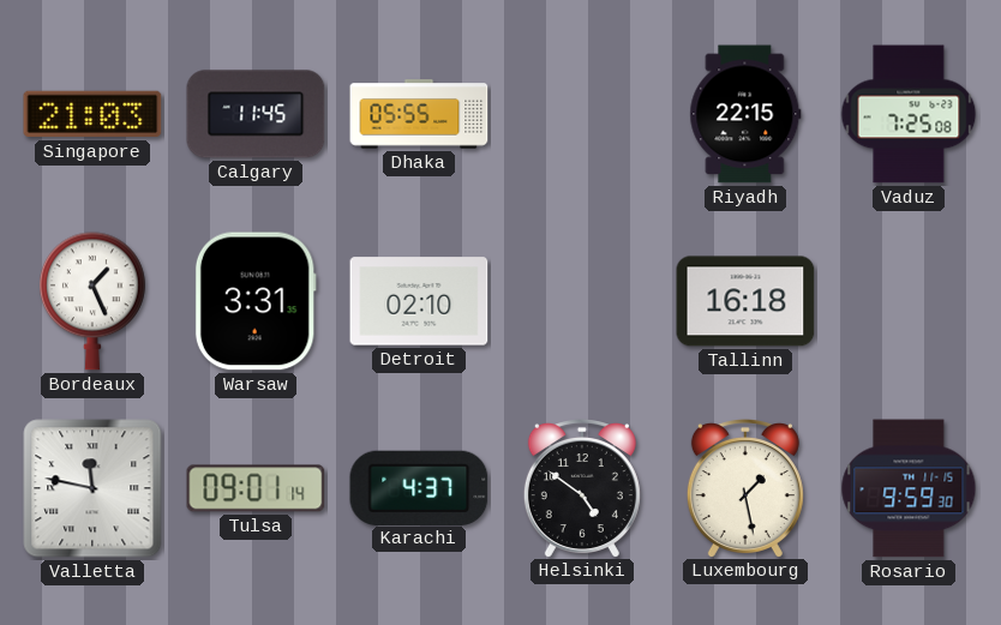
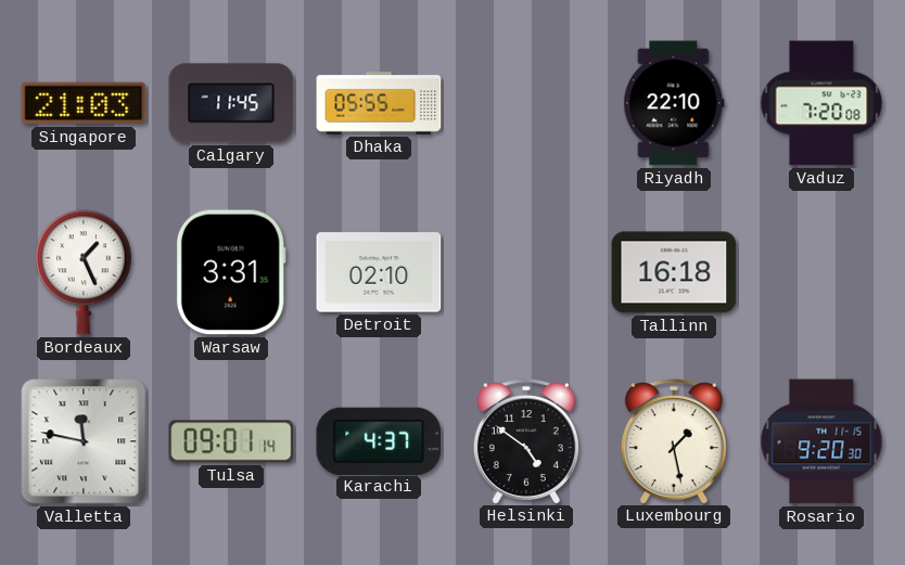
Riyadh: 22:15 -> 22:10
Vaduz: 7:25 -> 7:20
Rosario: 9:59 -> 9:20
